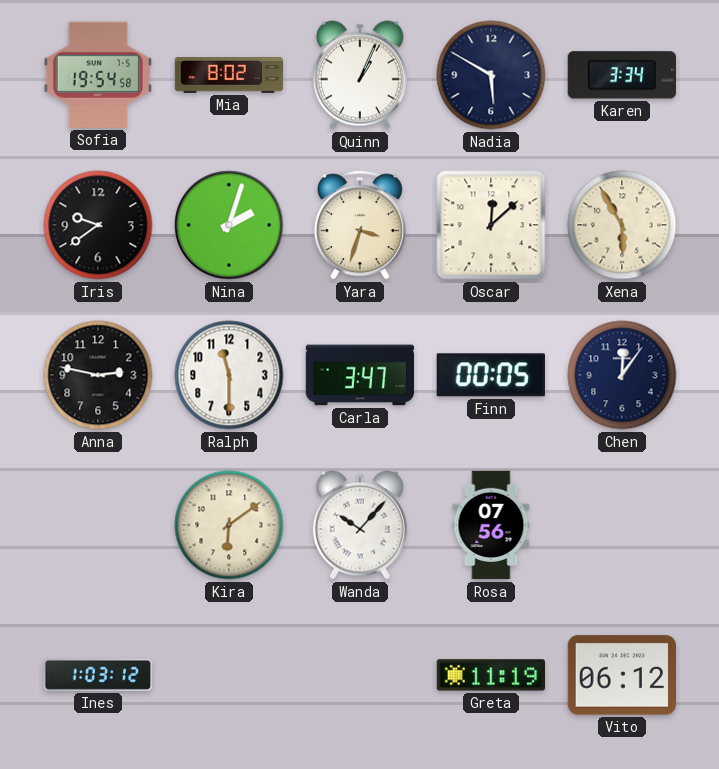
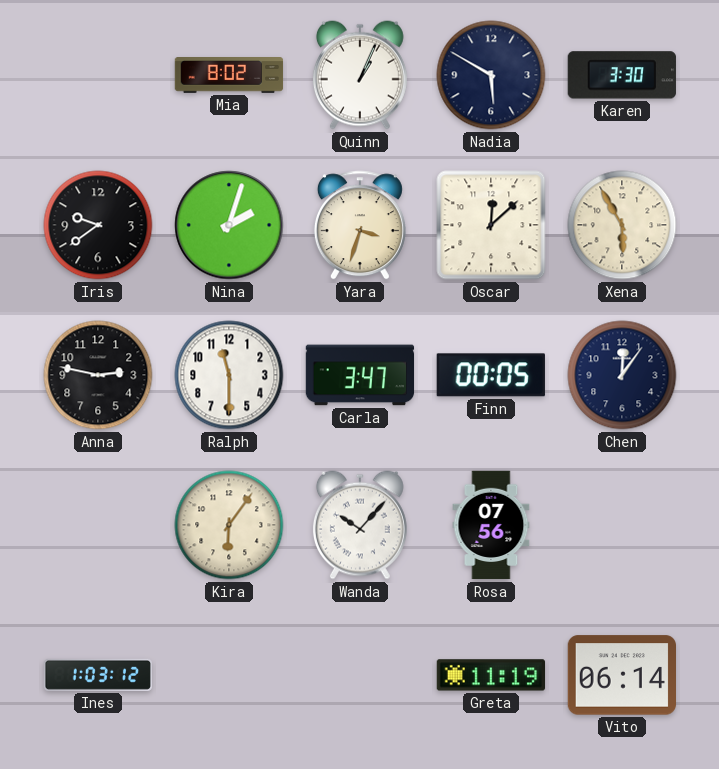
Sofia: 19:54 -> none
Karen: 3:34 -> 3:30
Kira: 6:09 -> 6:06
Vito: 06:12 -> 06:14
